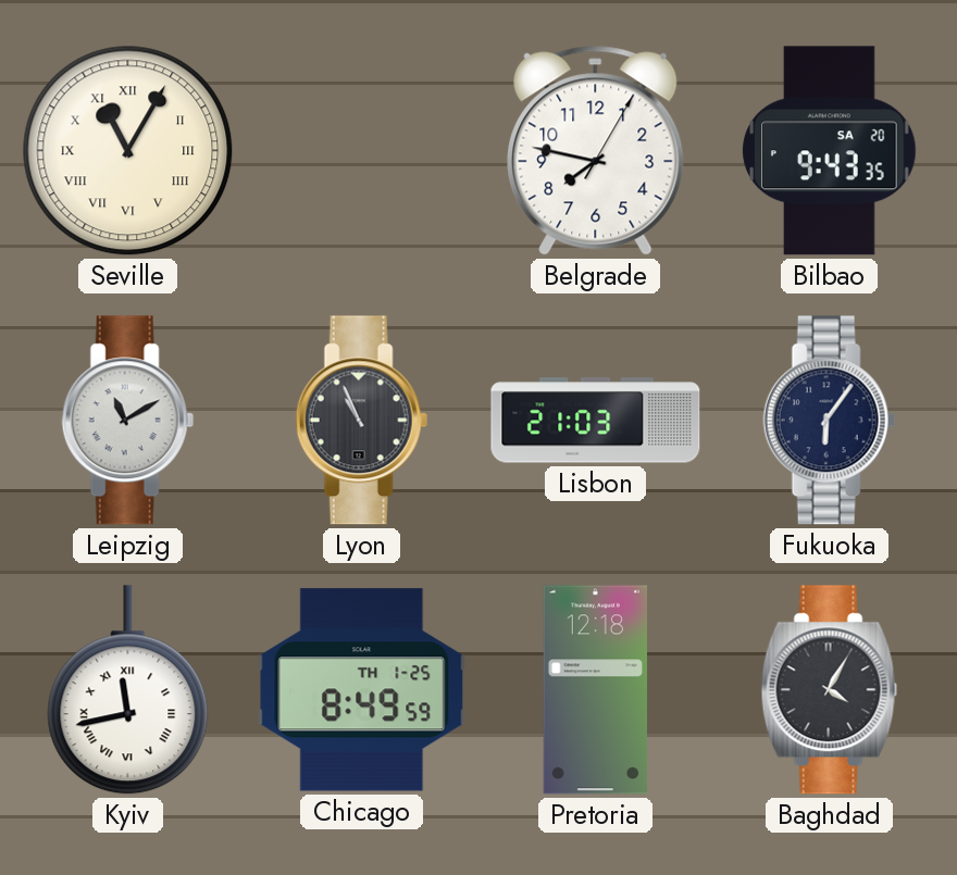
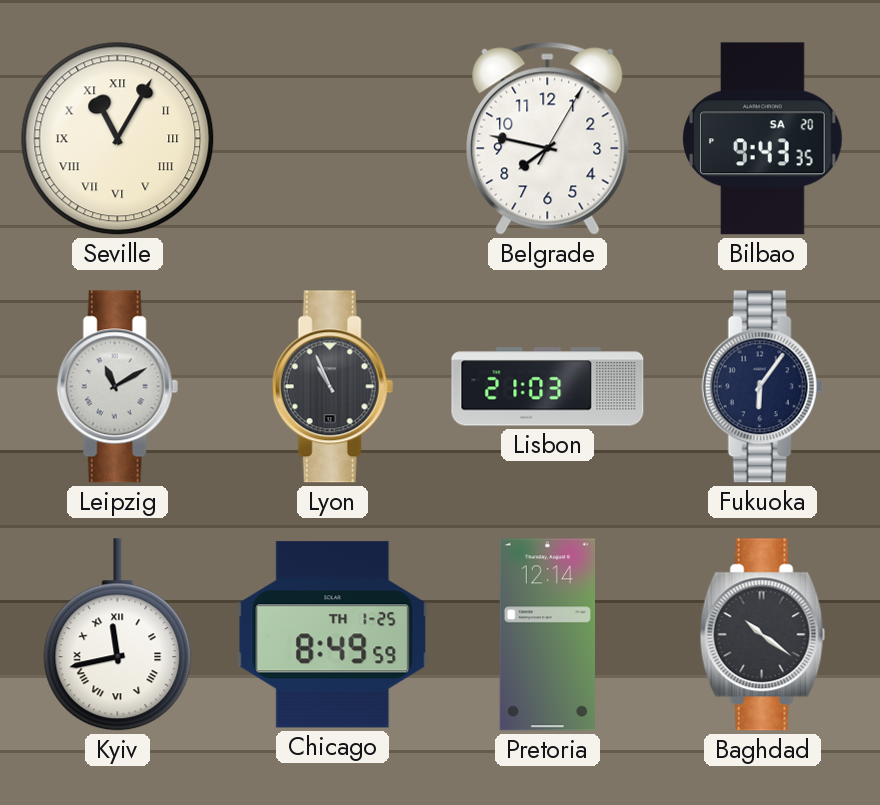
Pretoria: 12:18 -> 12:14
Baghdad: 4:05 -> 10:21
